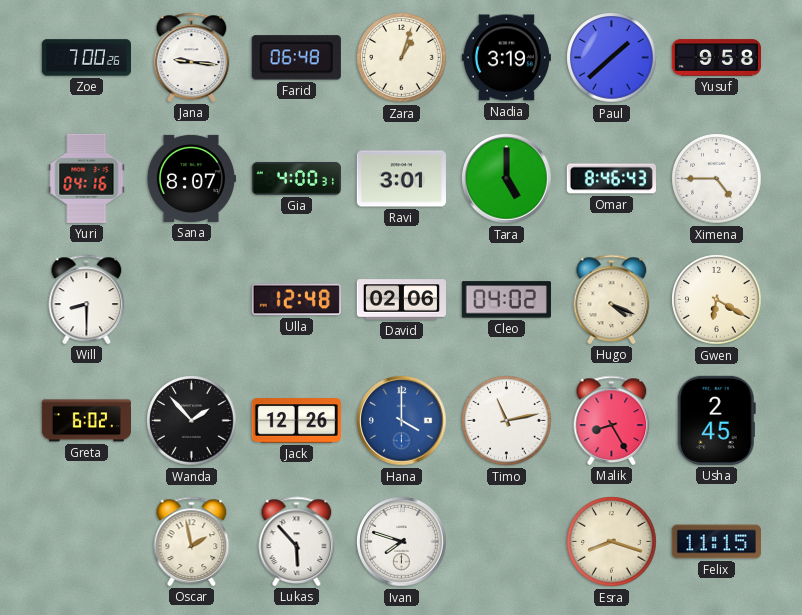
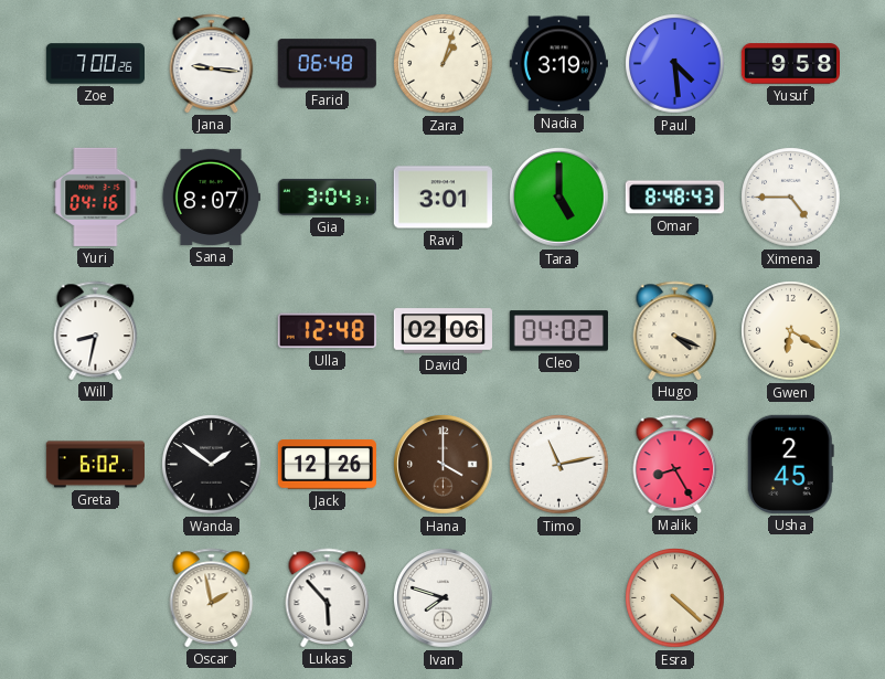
Paul: 1:38 -> 4:29
Gia: 4:00 -> 3:04
Omar: 8:46 -> 8:48
Will: 8:30 -> 8:32
Wanda: 1:53 -> 1:51
Hana dial: blue -> brown
Esra: 8:18 -> 4:22
Felix: 11:15 -> none
